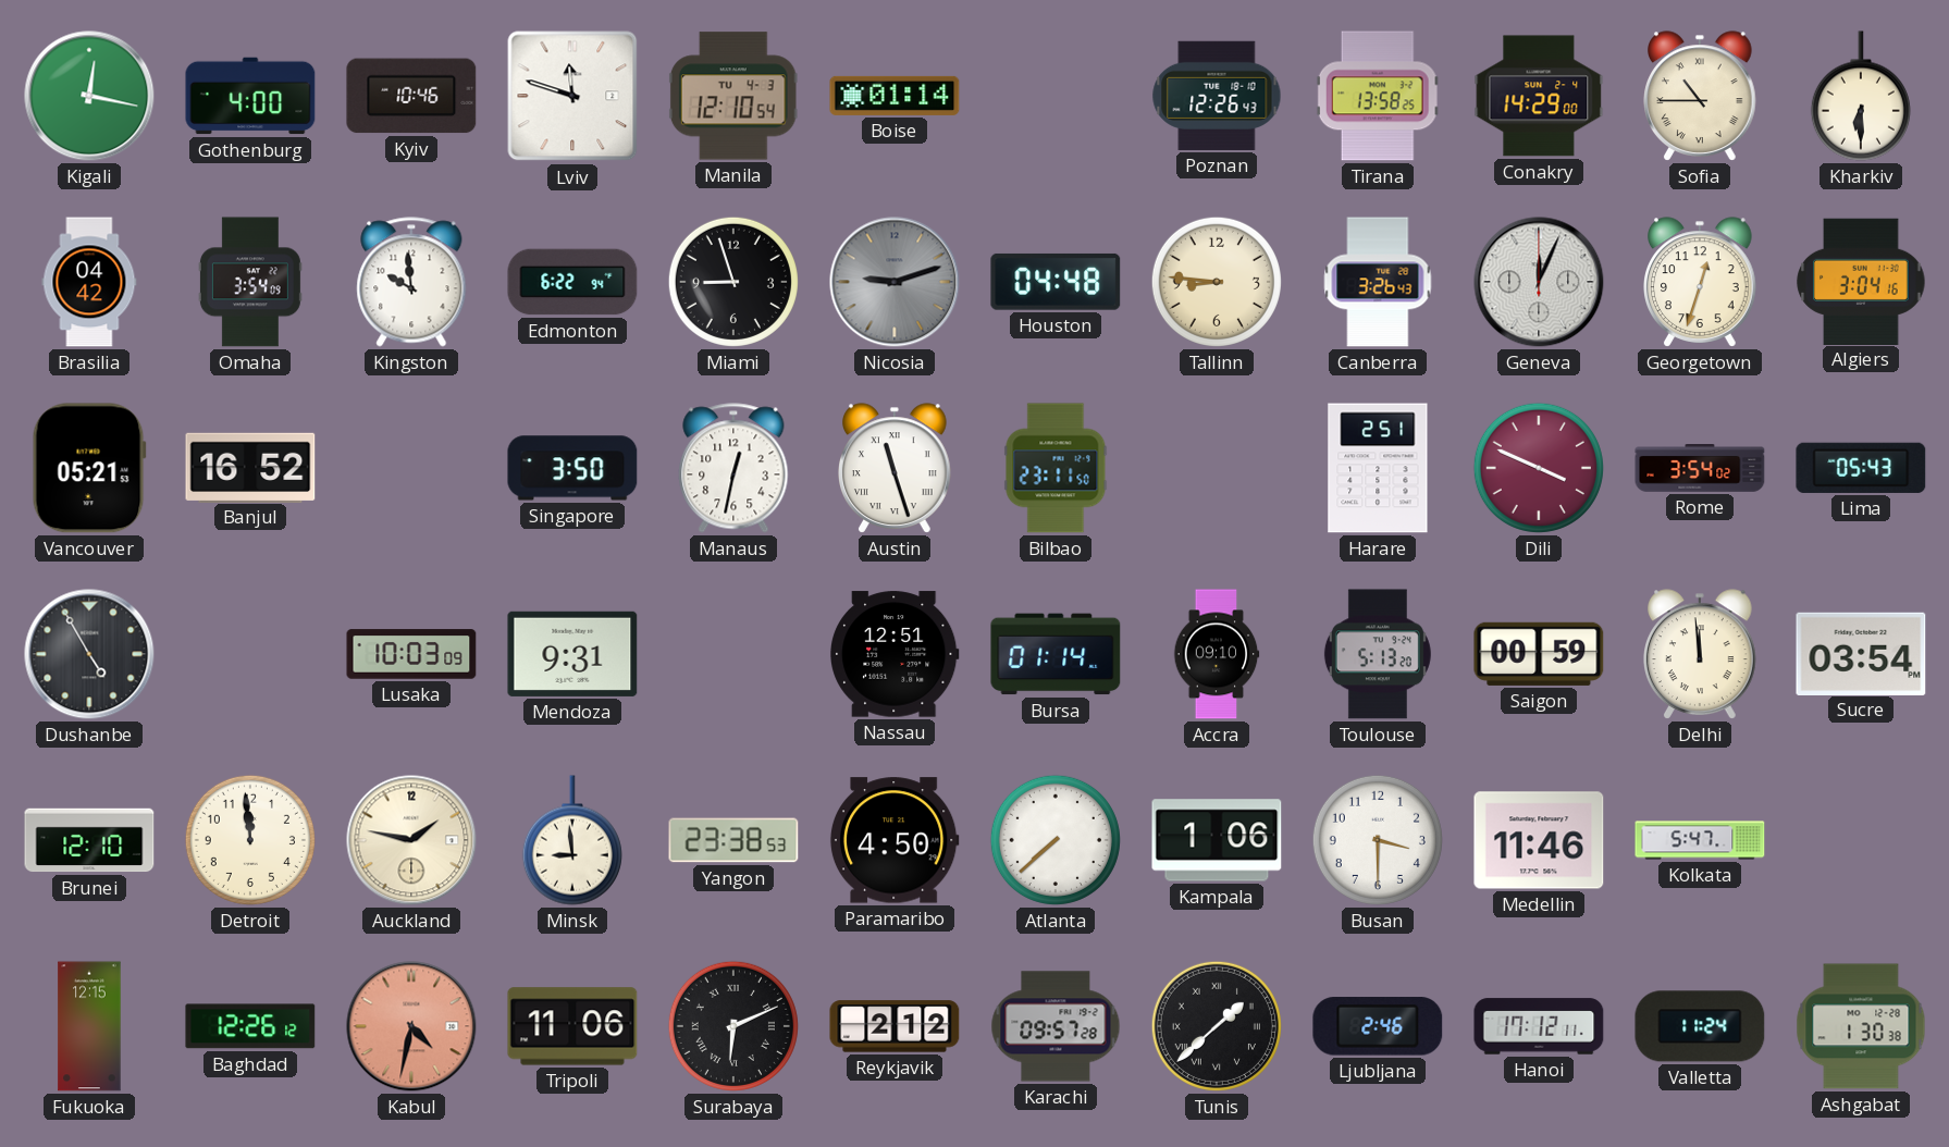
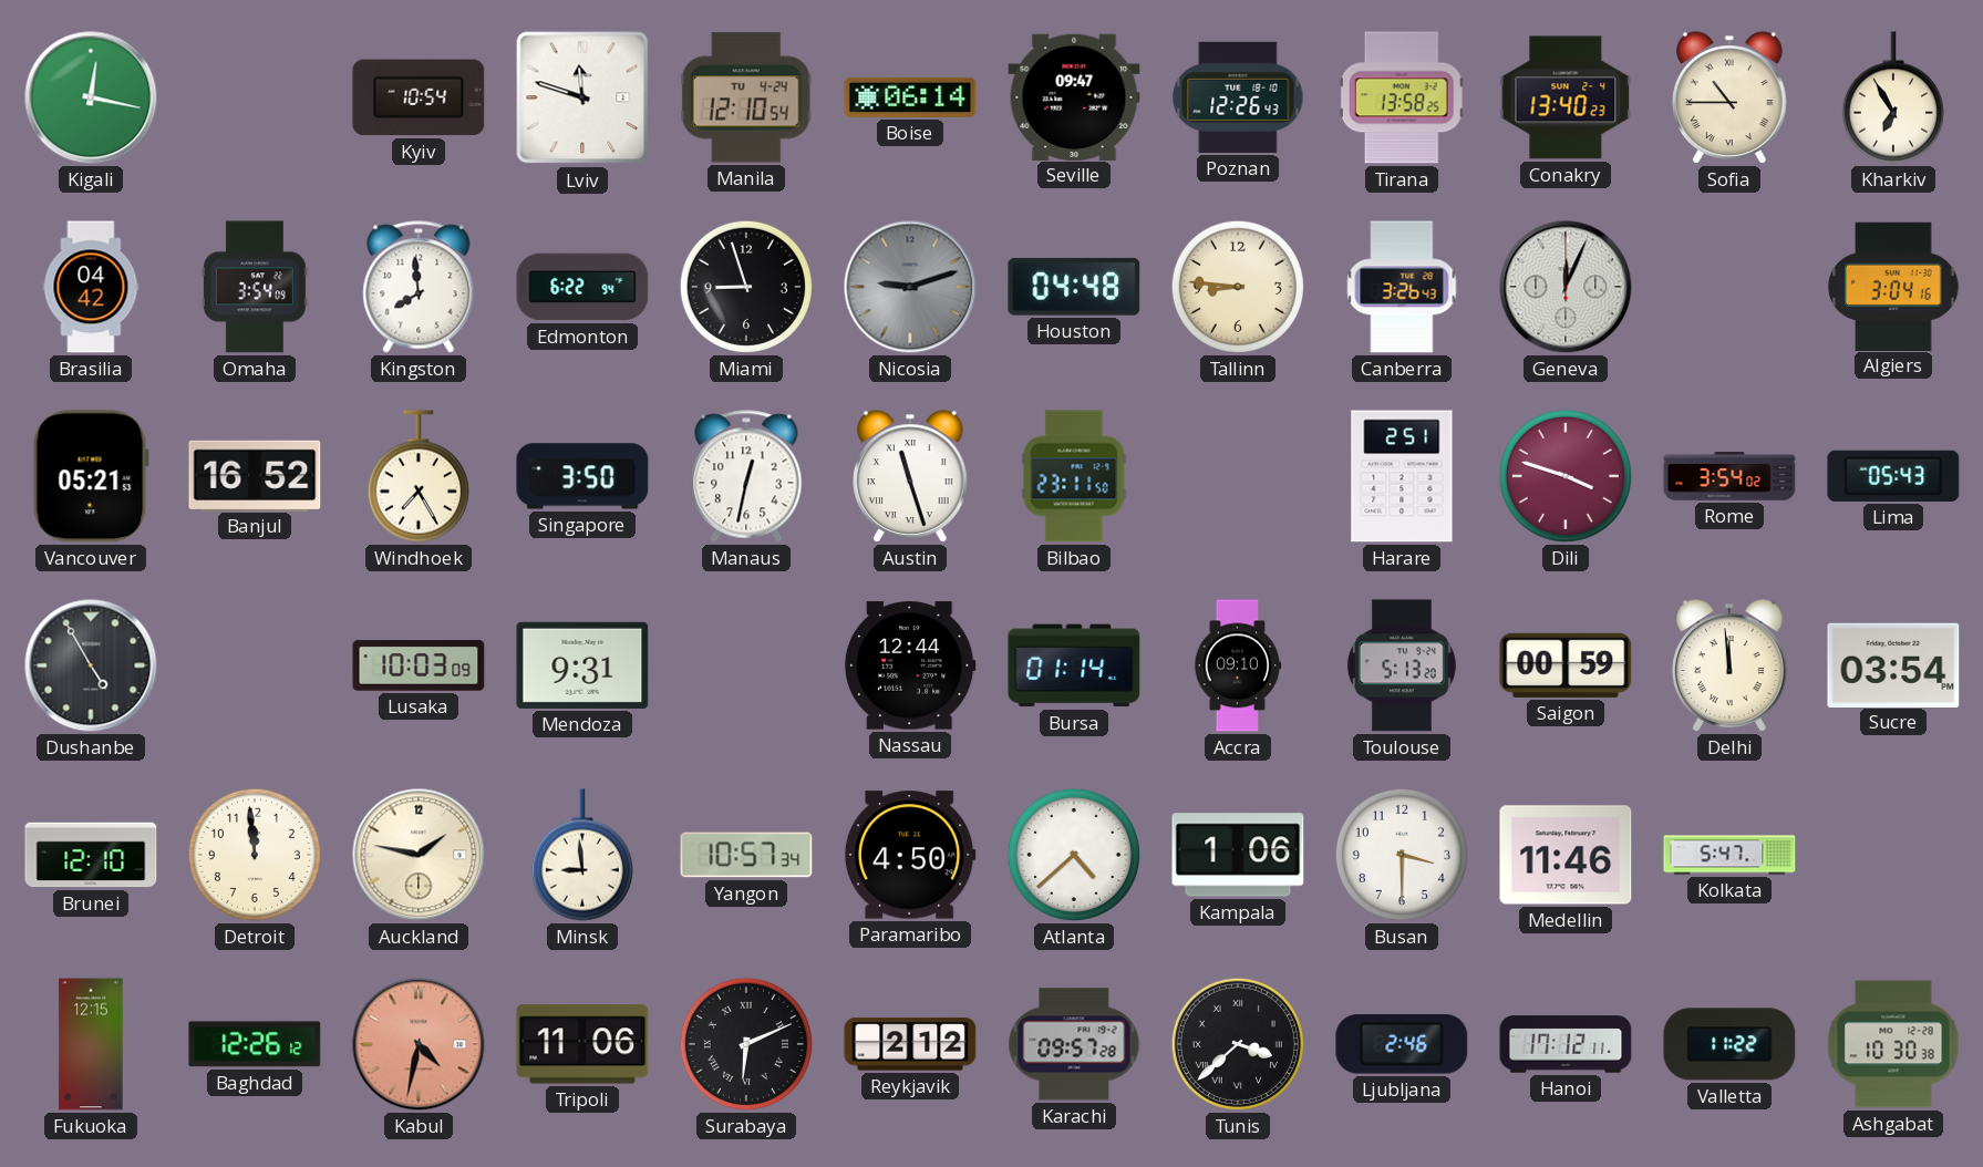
Gothenburg: 4:00 -> none
Kyiv: 10:46 -> 10:54
Manila date: TU 4-3 -> TU 4-24
Boise: 01:14 -> 06:14
Seville: none -> 09:47
Conakry: 14:29 -> 13:40
Kharkiv: 6:30 -> 6:55
Kingston: 9:59 -> 7:59
Georgetown: 12:33 -> none
Windhoek: none -> 7:25
Dili: 3:49 -> 3:48
Nassau: 12:51 -> 12:44
Yangon: 23:38 -> 10:57
Atlanta: 7:38 -> 4:38
Tunis: 1:38 -> 3:38
Valletta: 11:24 -> 11:22
Ashgabat: 1:30 -> 10:30
